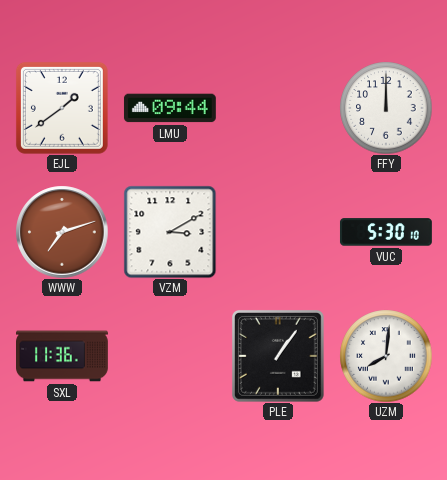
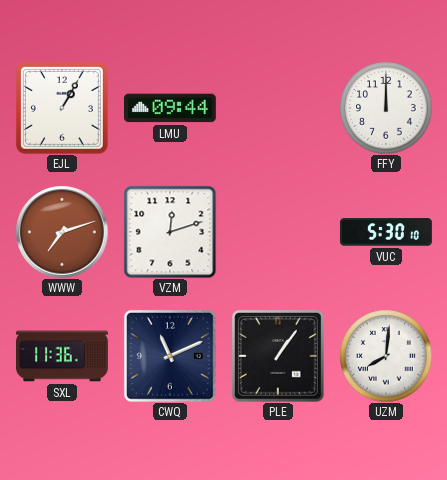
EJL: 1:39 -> 1:05
VZM: 3:10 -> 12:12
CWQ: none -> 11:11
